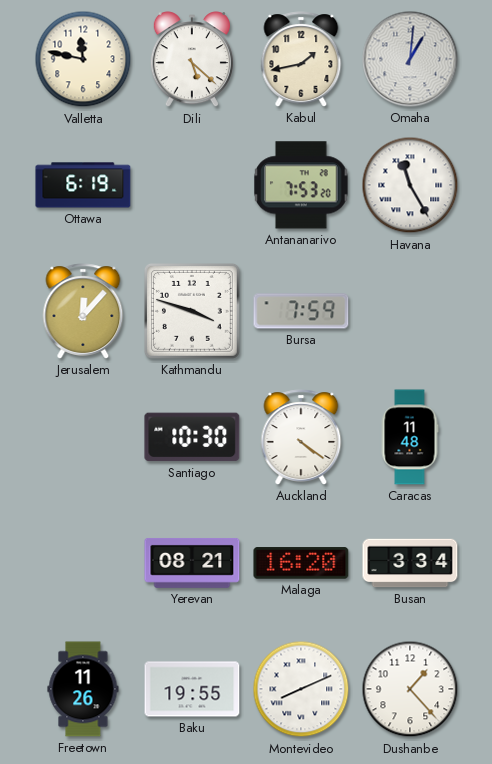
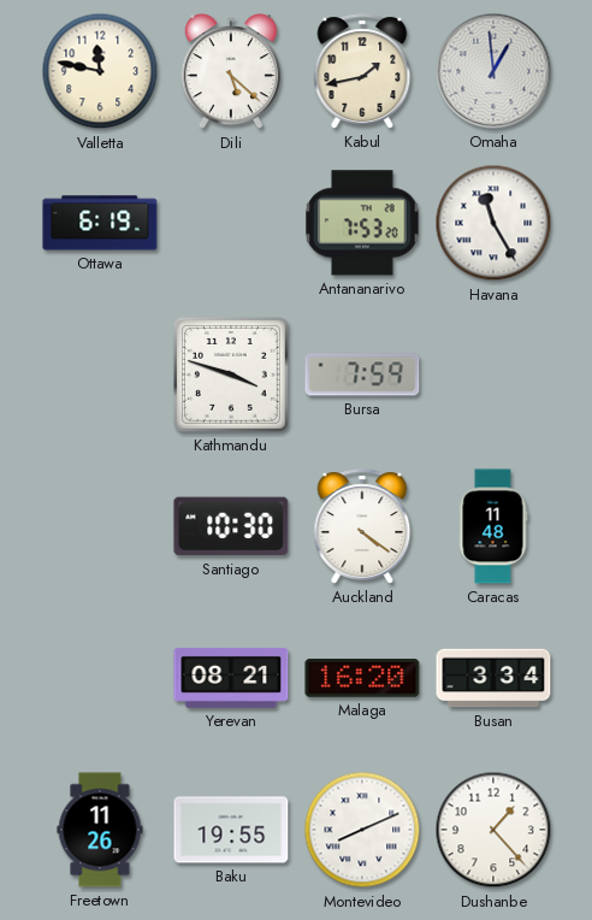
Omaha: 1:01 -> 12:59
Jerusalem: 12:07 -> none
